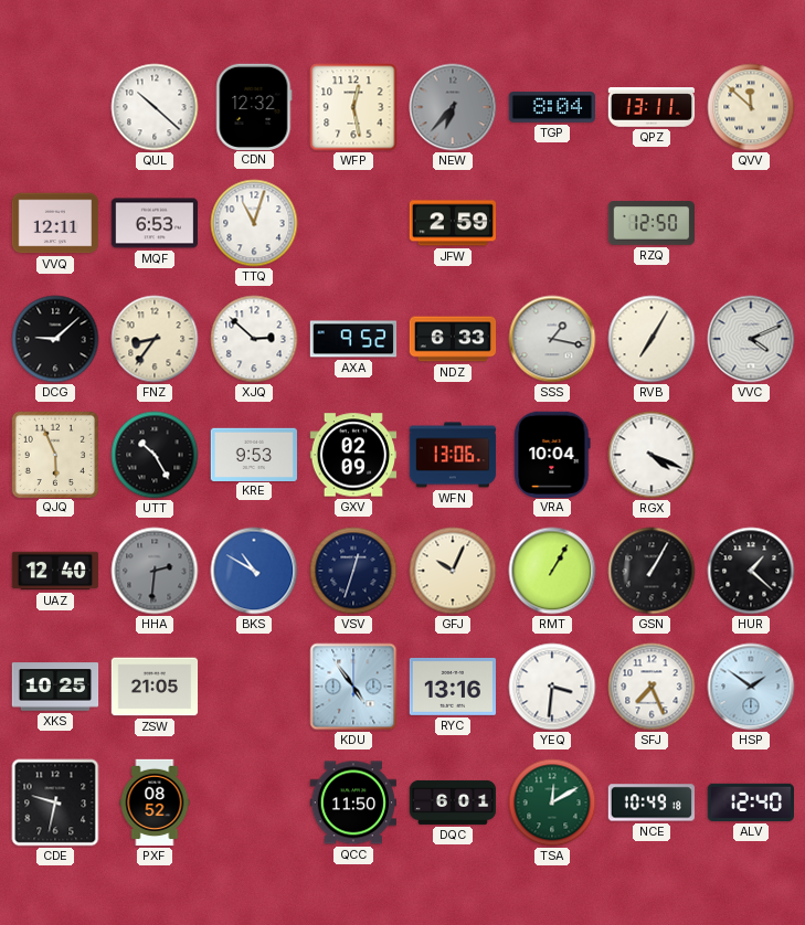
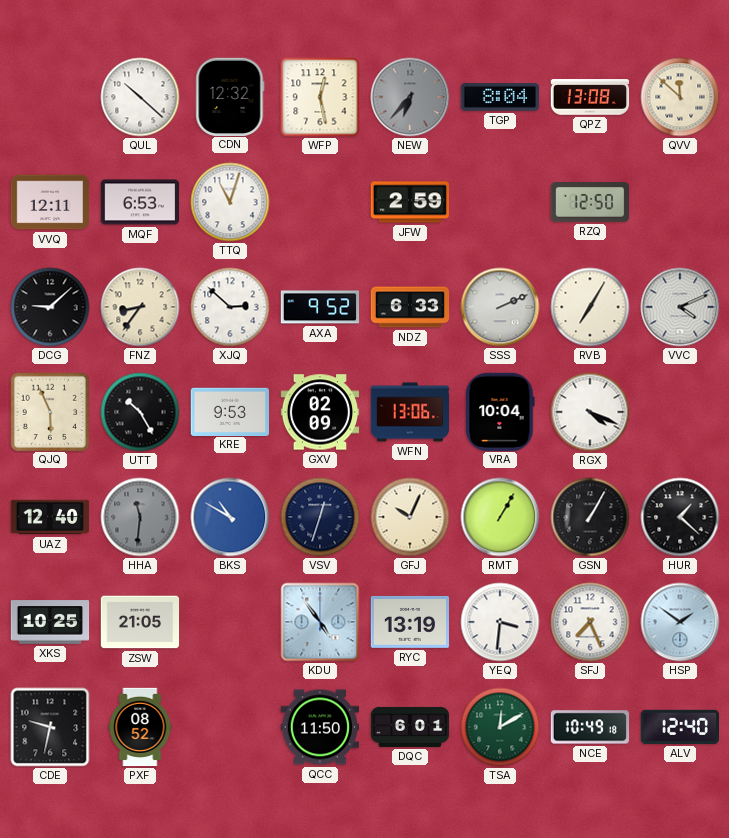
QPZ: 13:11 -> 13:08
SSS: 1:17 -> 2:11
HHA: 2:31 -> 11:31
RYC: 13:16 -> 13:19
